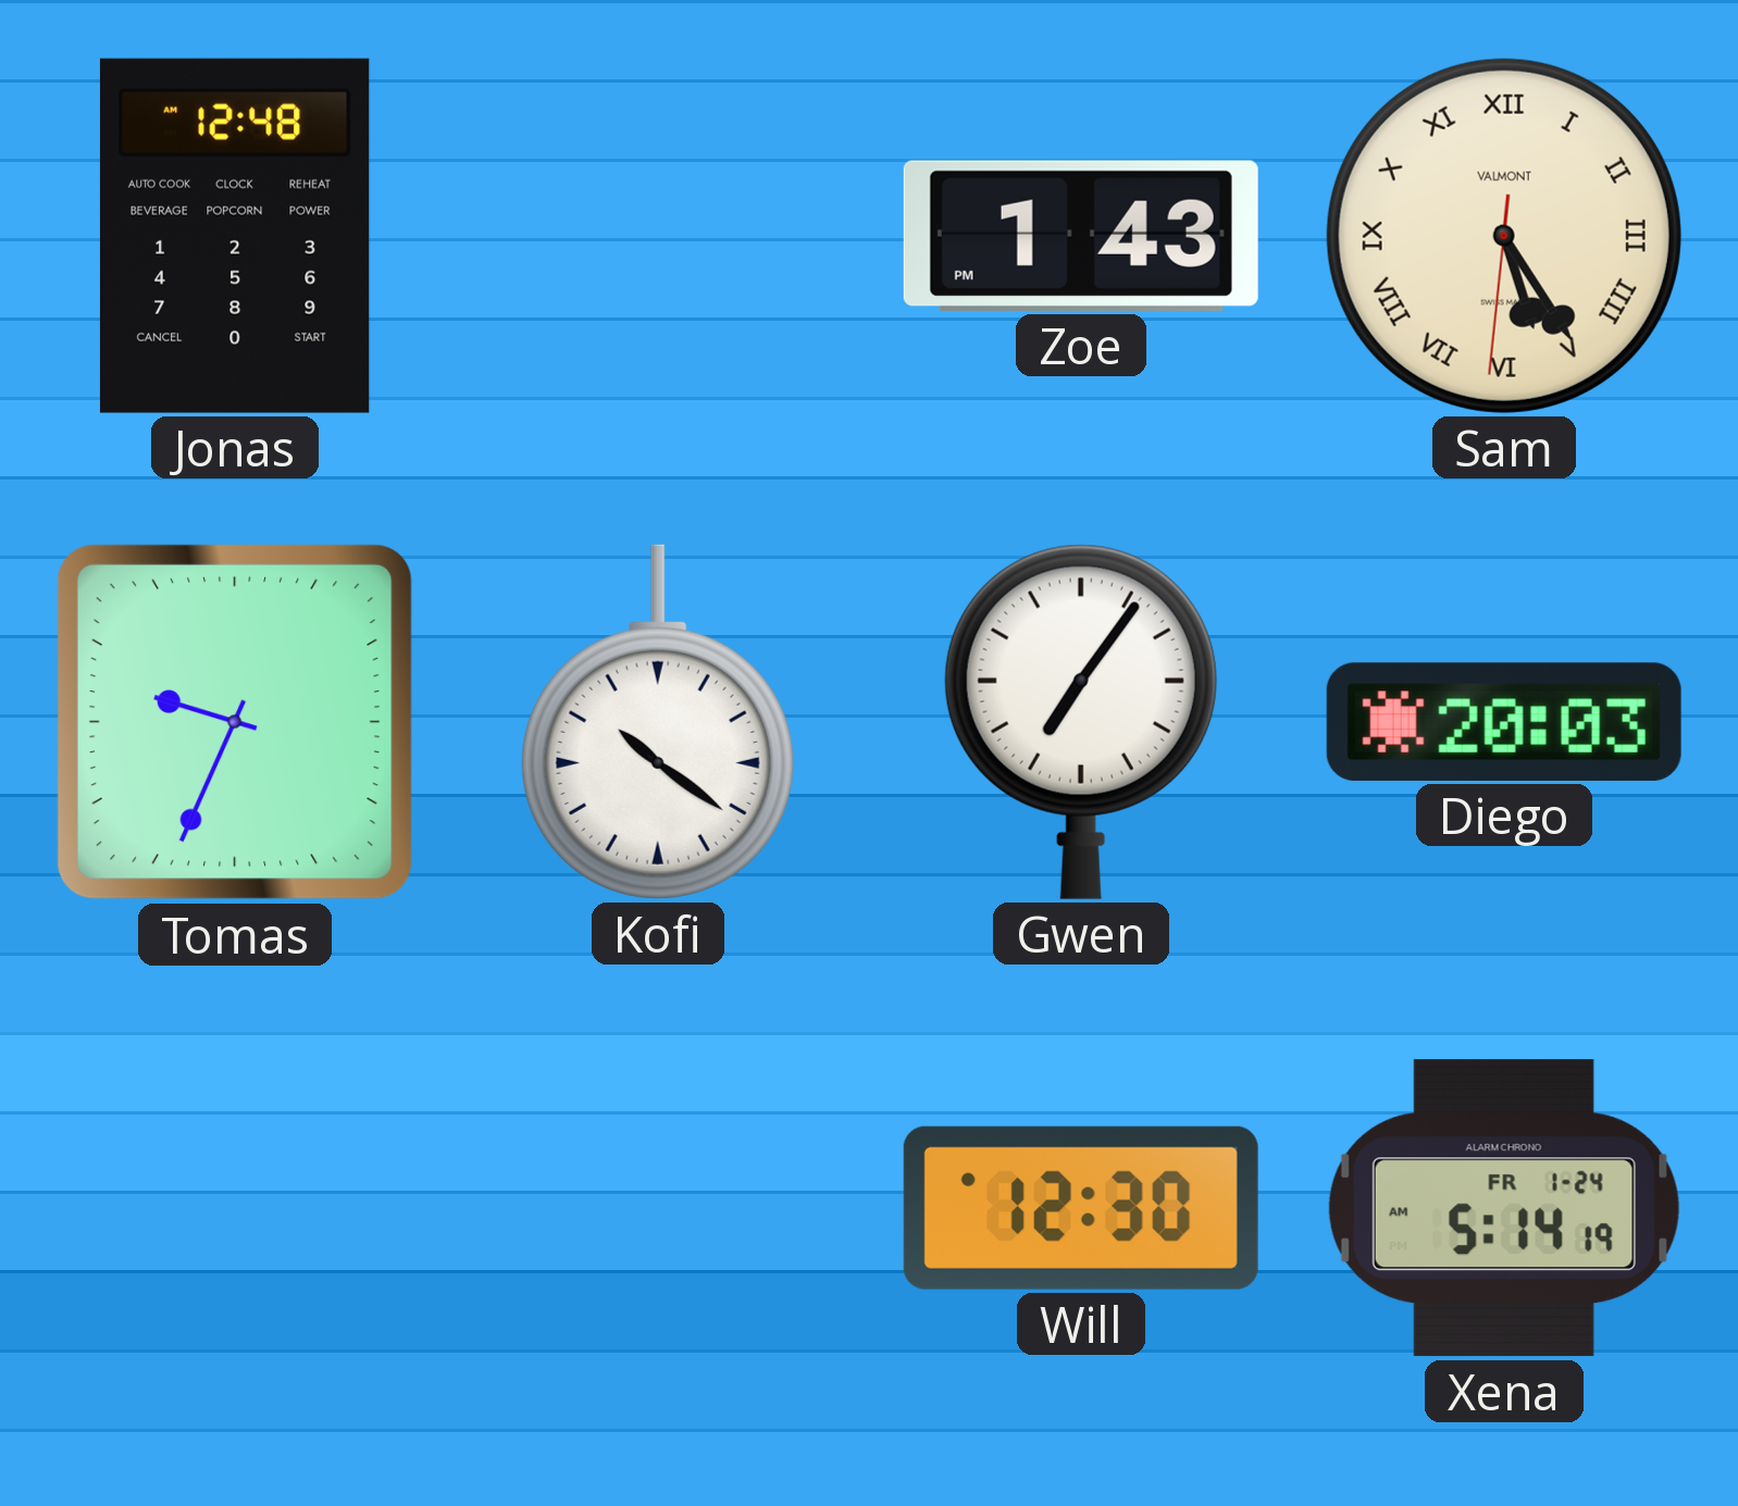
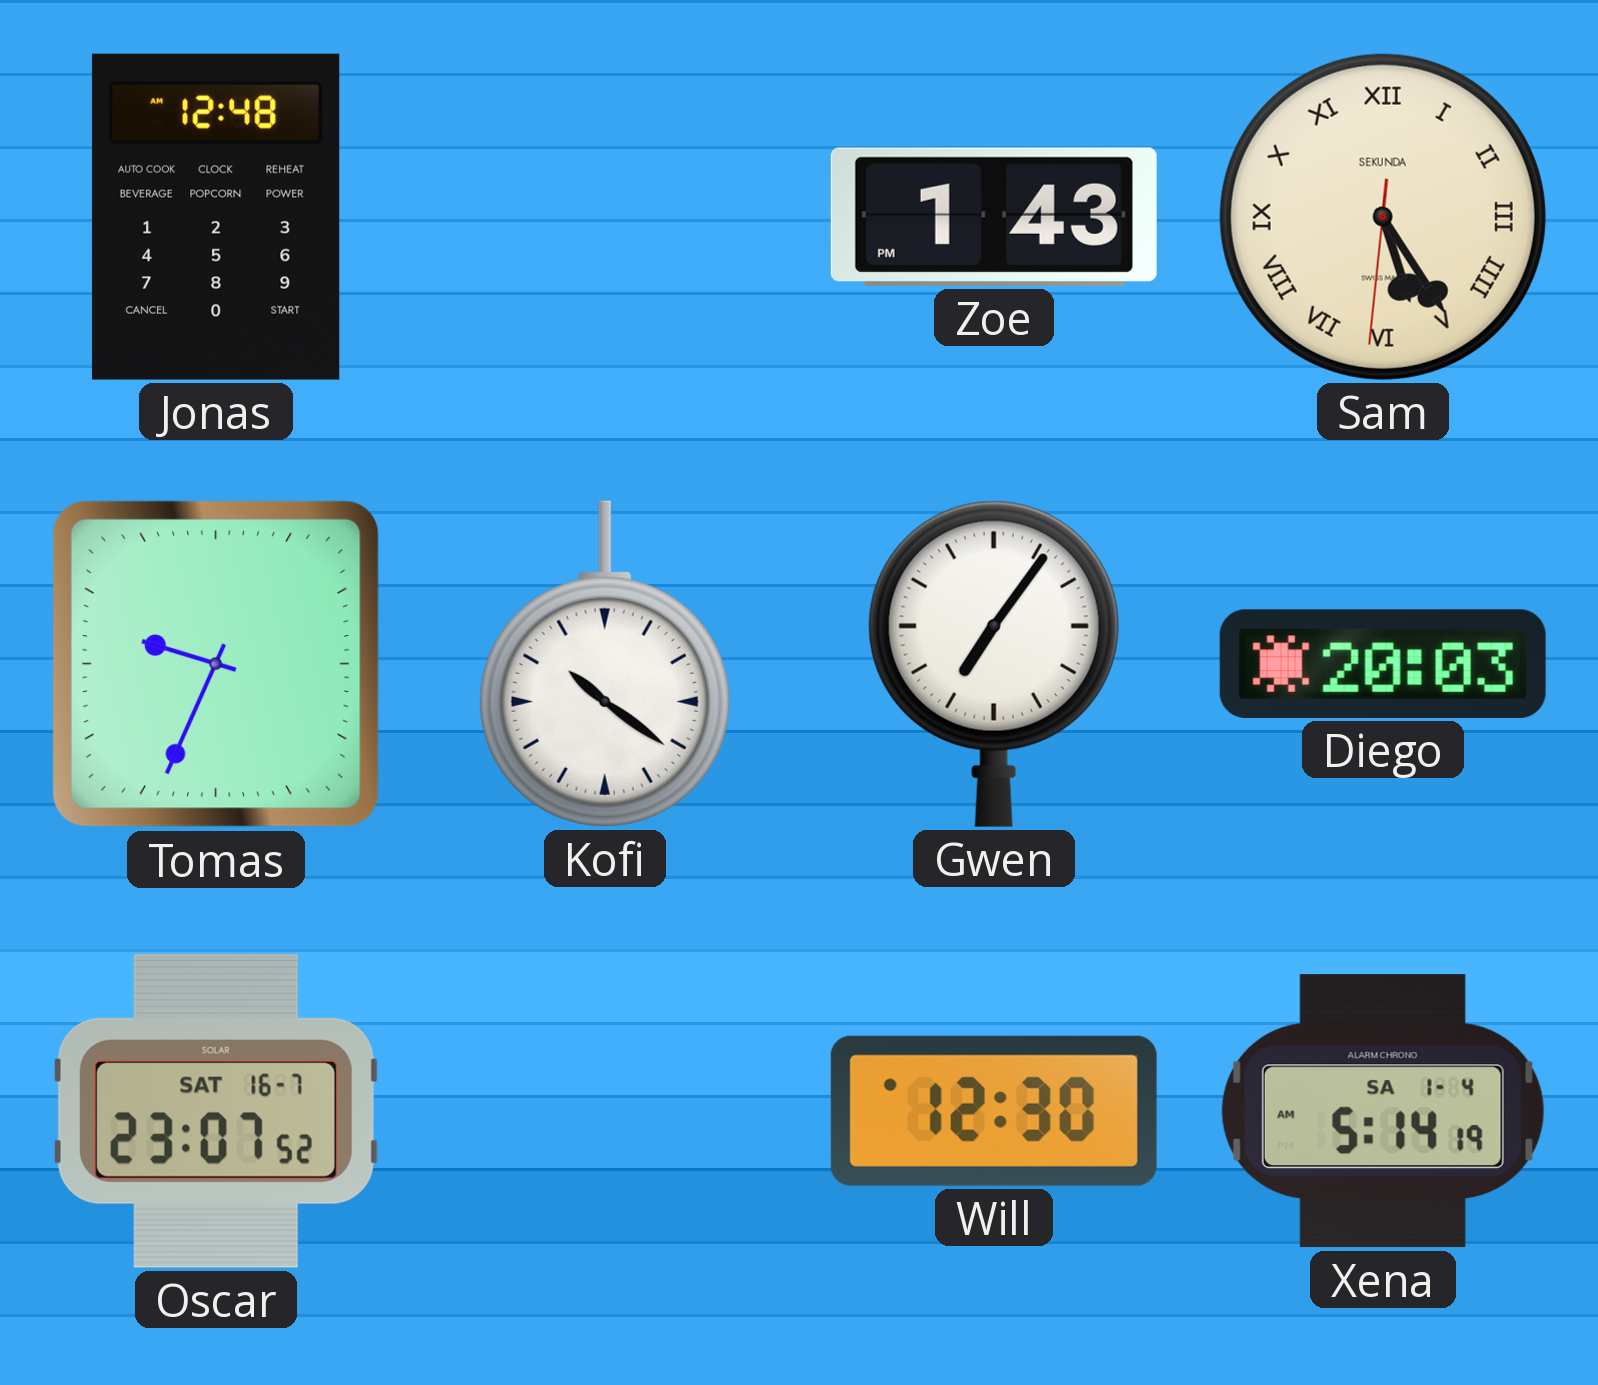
Sam brand: VALMONT -> SEKUNDA
Oscar: none -> 23:07
Xena date: FR 1-24 -> SA 1-4
